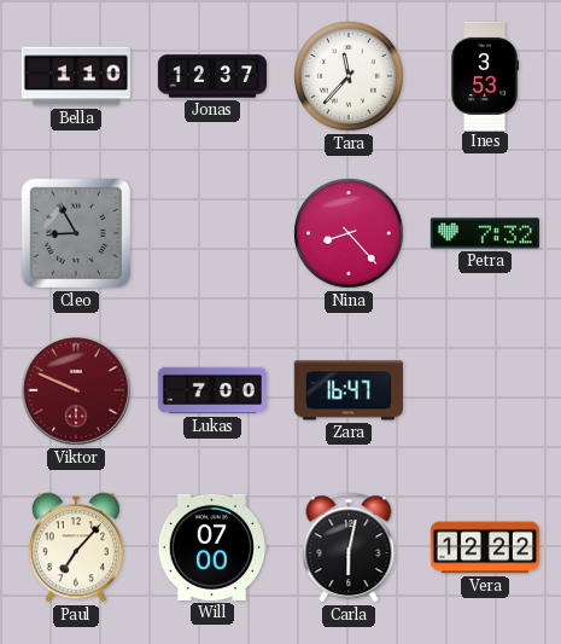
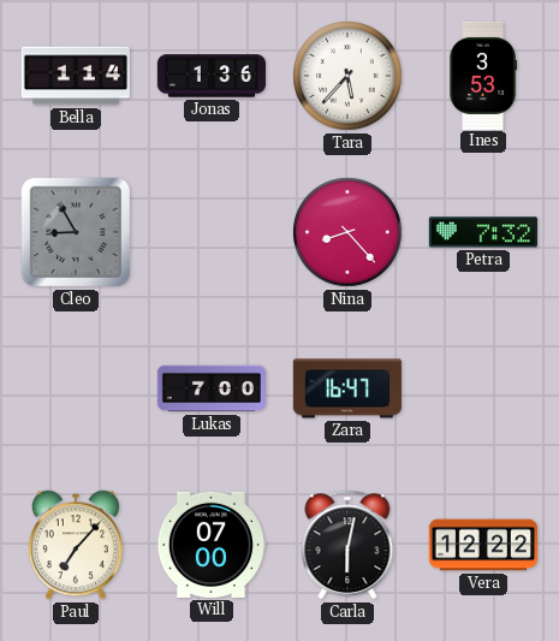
Bella: 1:10 -> 1:14
Jonas: 12:37 -> 1:36
Tara: 11:37 -> 5:37
Viktor: 9:49 -> none
